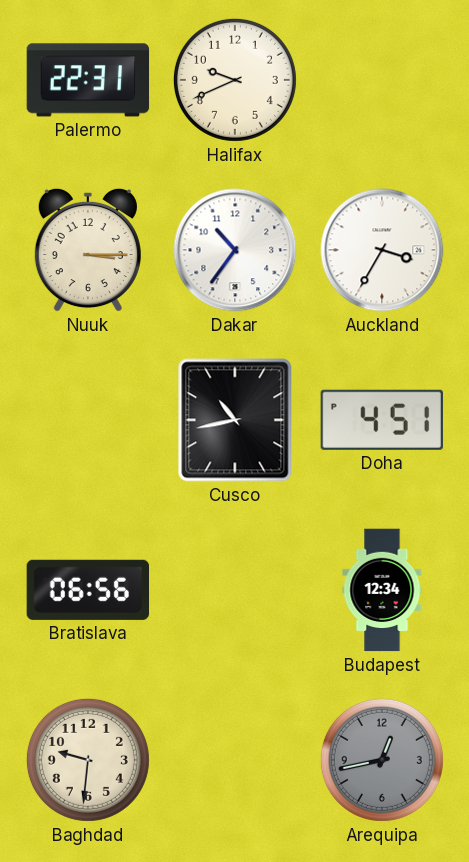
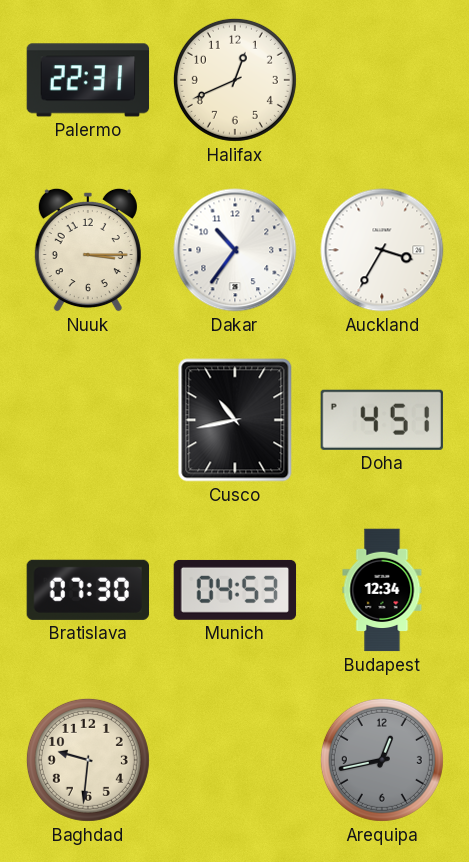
Halifax: 9:41 -> 12:41
Bratislava: 06:56 -> 07:30
Munich: none -> 04:53
